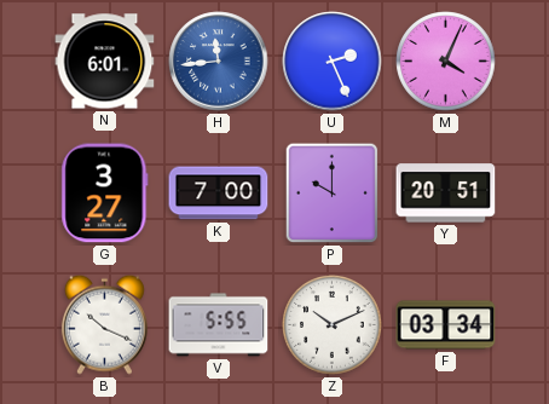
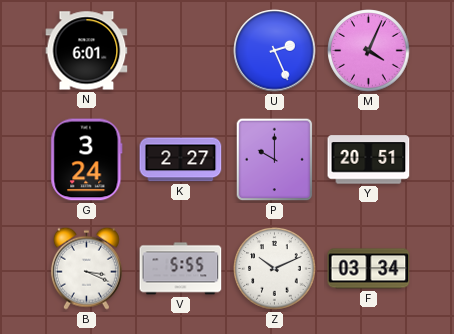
H: 11:44 -> none
G: 3:27 -> 3:24
K: 7:00 -> 2:27
B: 10:19 -> 3:19
